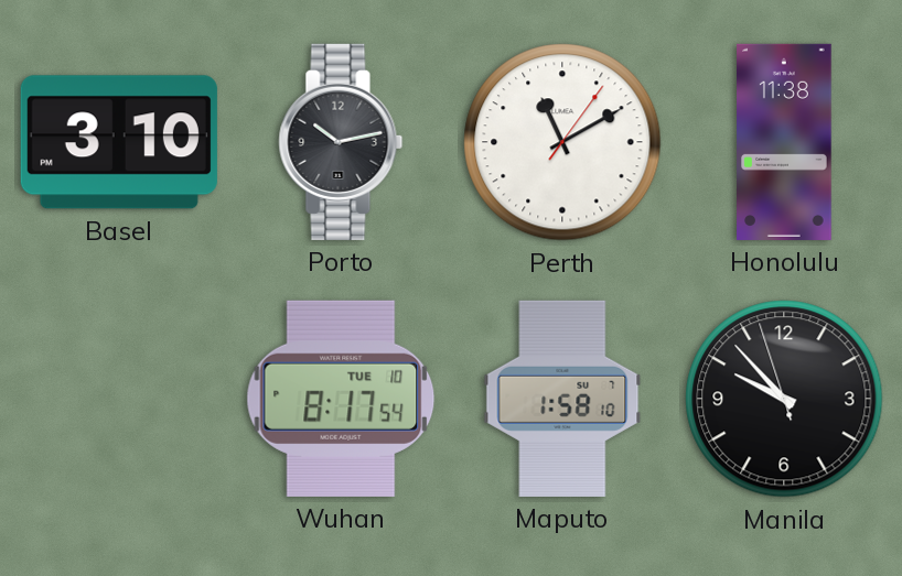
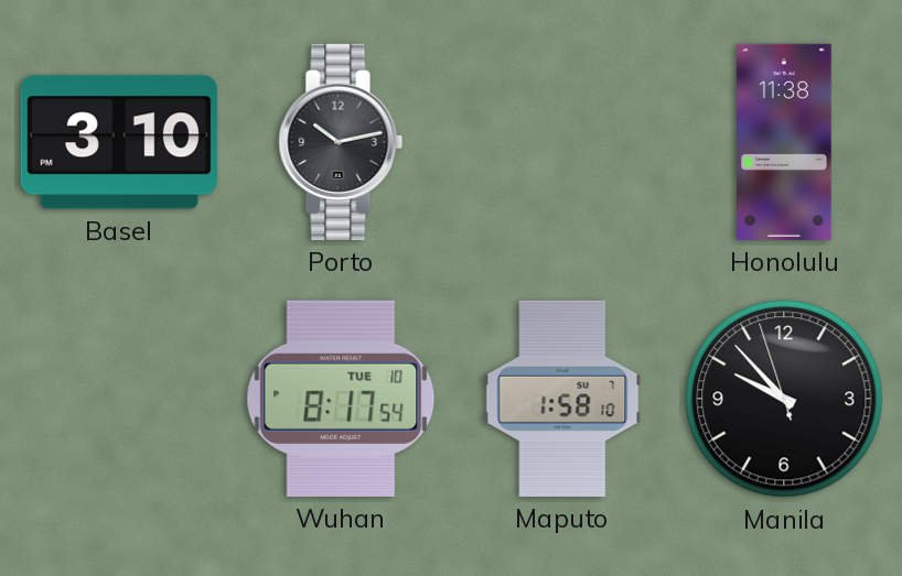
Perth: 11:10 -> none
